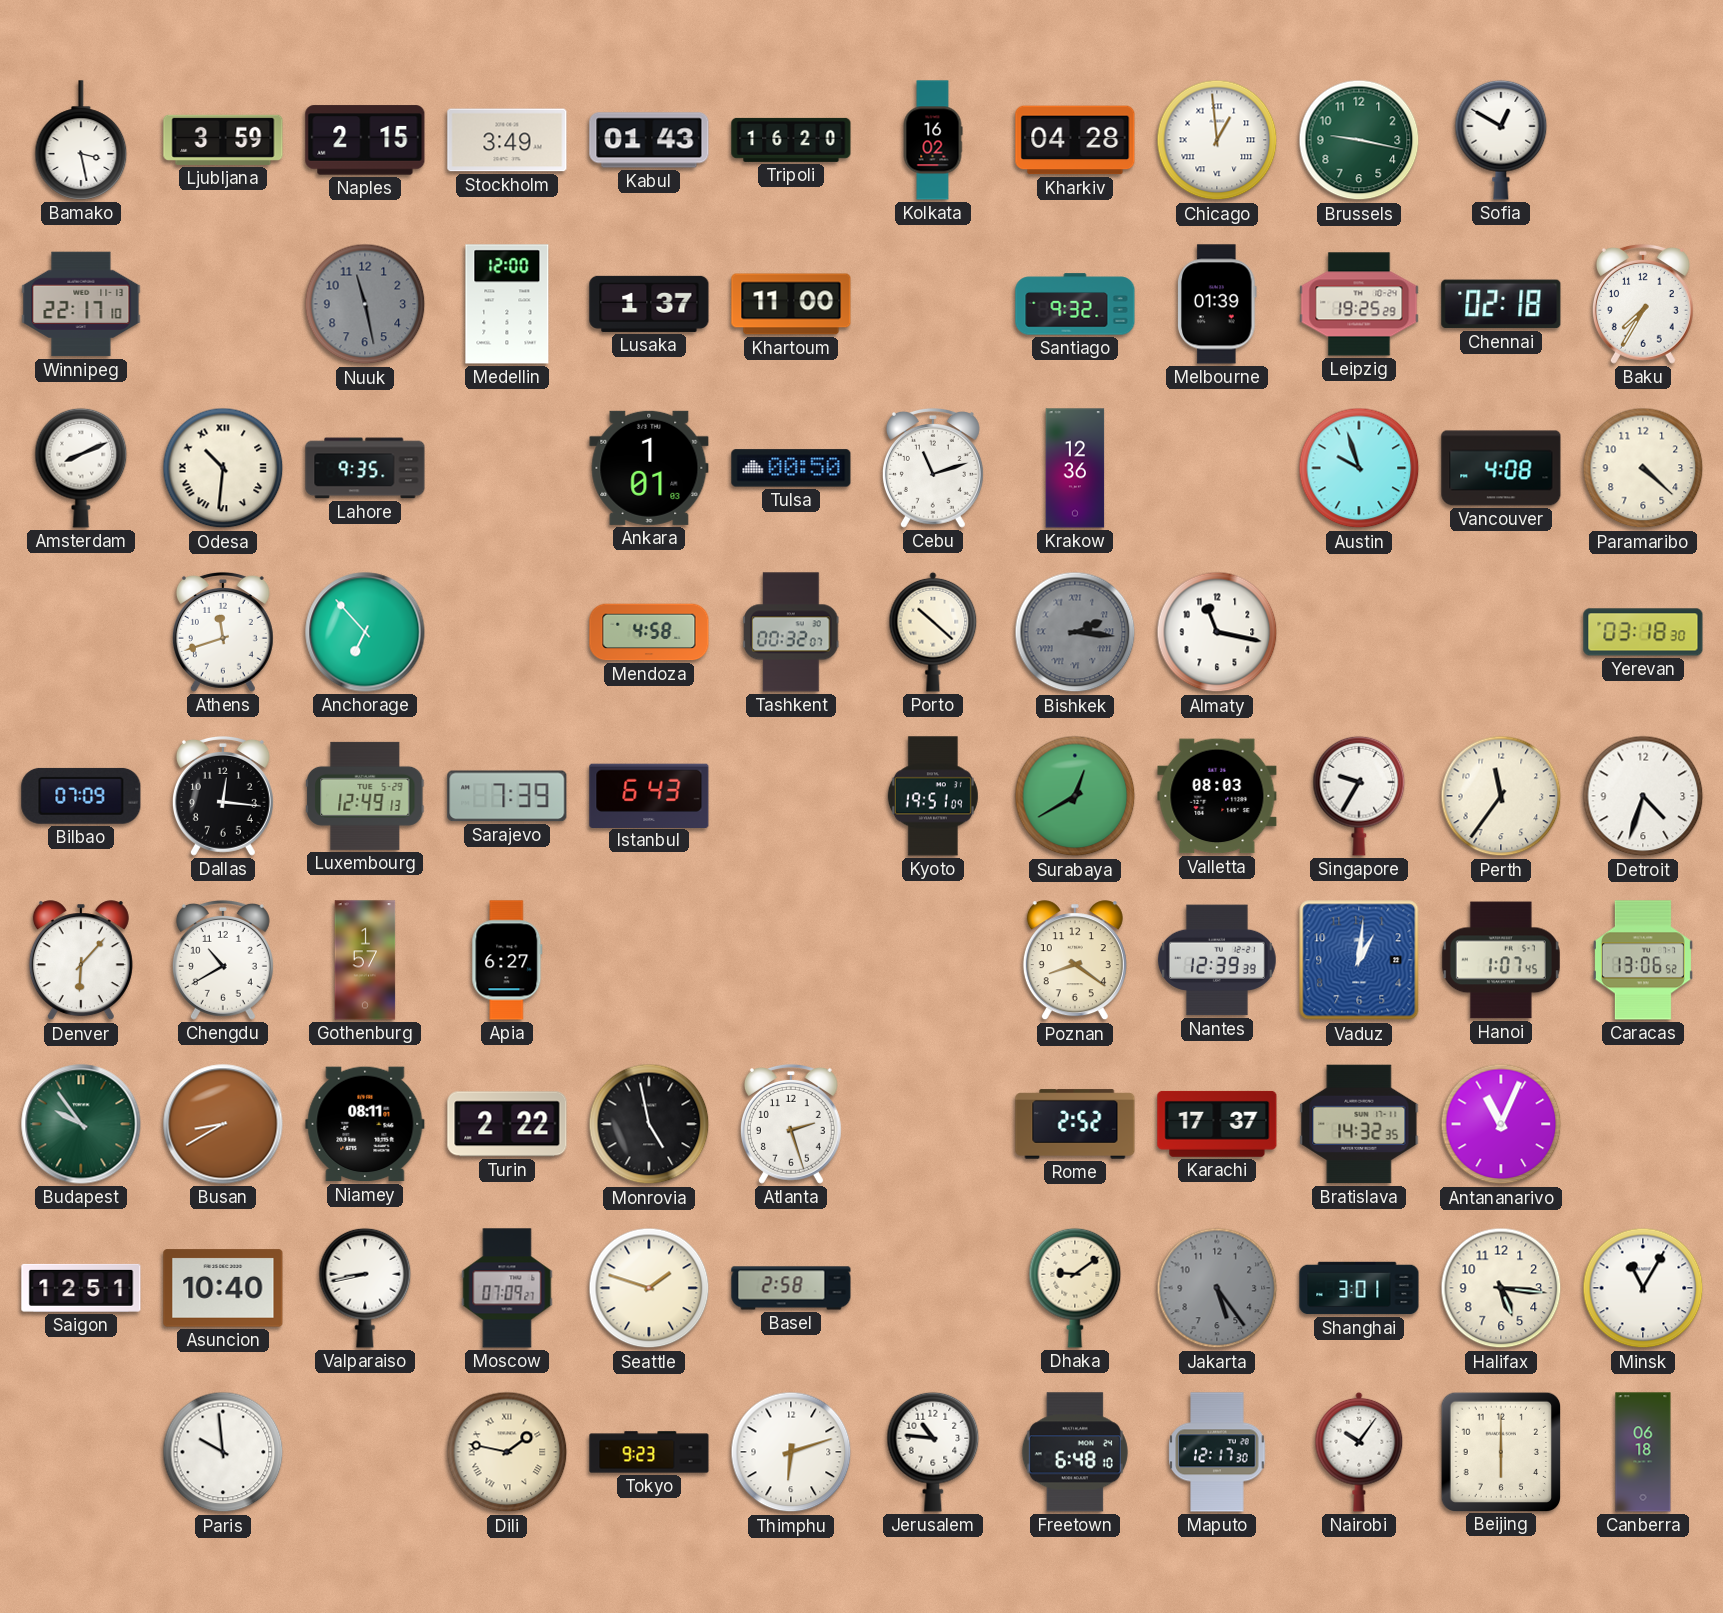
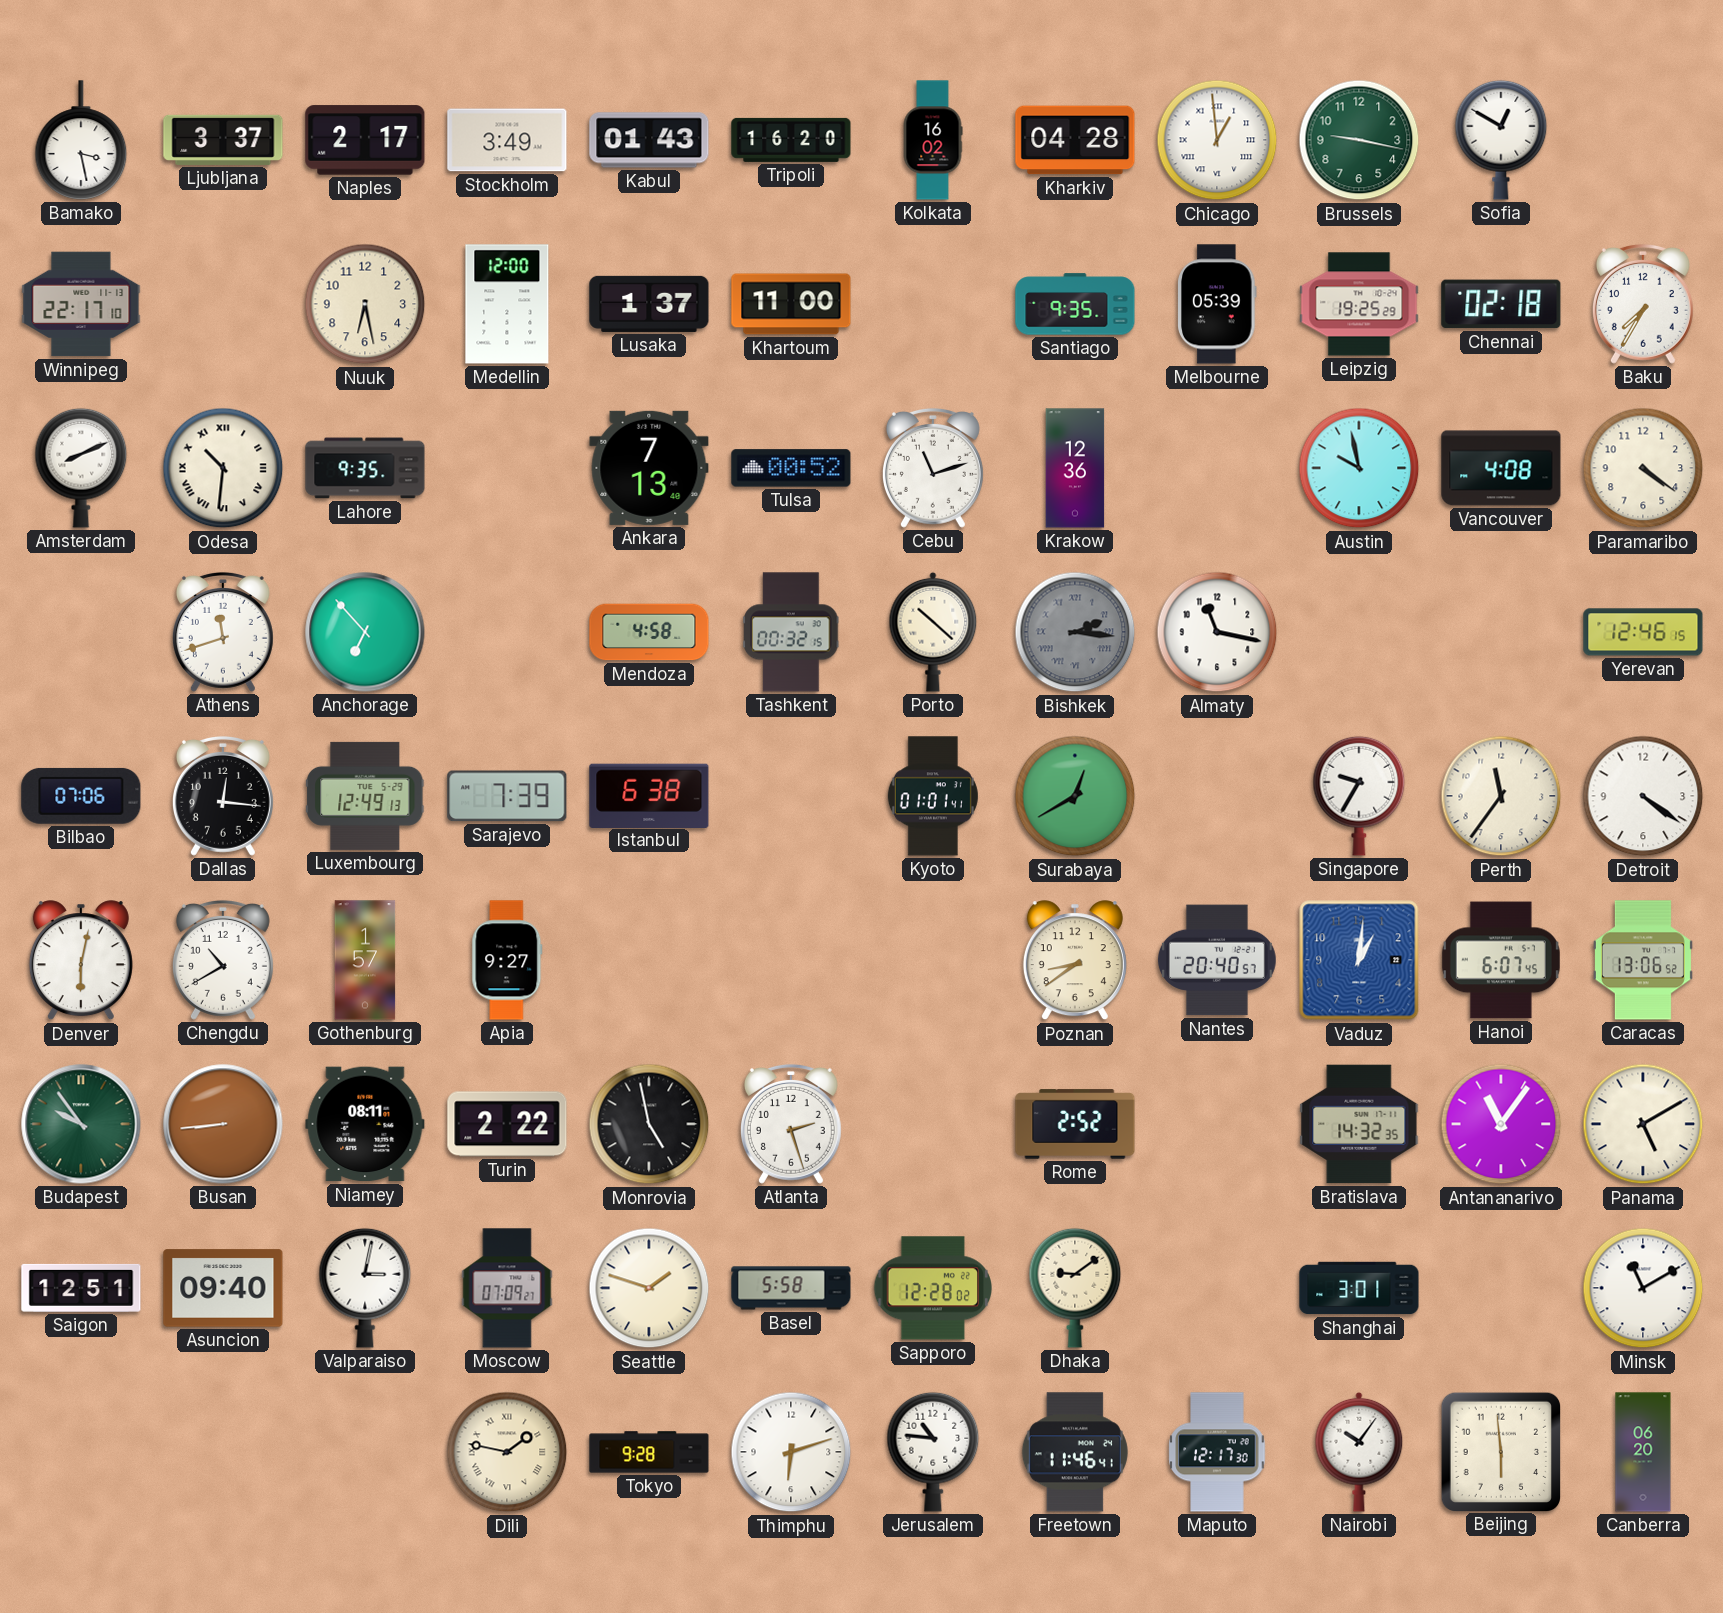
Ljubljana: 3:59 -> 3:37
Naples: 2:15 -> 2:17
Nuuk: 11:28 -> 6:28
Nuuk dial: grey -> cream
Santiago: 9:32 -> 9:35
Melbourne: 01:39 -> 05:39
Ankara: 1:01 -> 7:13
Tulsa: 00:50 -> 00:52
Austin: 9:57 -> 9:58
Paramaribo: 4:22 -> 4:21
Tashkent: 00:32:07 -> 00:32:15
Yerevan: 03:18 -> 12:46
Bilbao: 07:09 -> 07:06
Istanbul: 6:43 -> 6:38
Kyoto: 19:51 -> 01:01
Valletta: 08:03 -> none
Detroit: 4:33 -> 4:21
Denver: 6:07 -> 6:02
Apia: 6:27 -> 9:27
Poznan: 8:21 -> 8:39
Nantes: 12:39 -> 20:40
Hanoi: 1:07 -> 6:07
Busan: 8:40 -> 8:44
Karachi: 17:37 -> none
Antananarivo: 11:04 -> 11:06
Panama: none -> 5:10
Asuncion: 10:40 -> 09:40
Valparaiso: 8:43 -> 3:02
Basel: 2:58 -> 5:58
Sapporo: none -> 12:28
Jakarta: 5:24 -> none
Halifax: 5:16 -> none
Minsk: 11:05 -> 11:10
Paris: 9:59 -> none
Tokyo: 9:23 -> 9:28
Freetown: 6:48 -> 11:46
Beijing: 6:00 -> 5:59
Canberra: 06:18 -> 06:20
